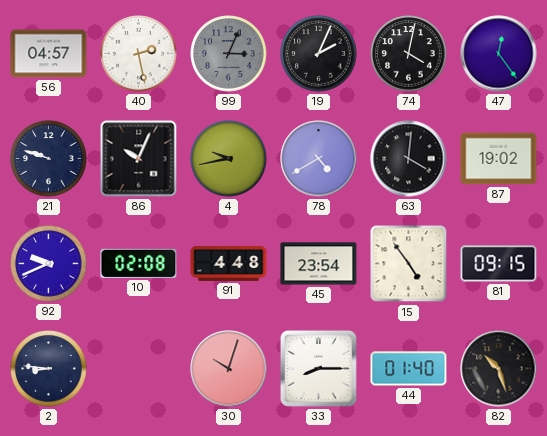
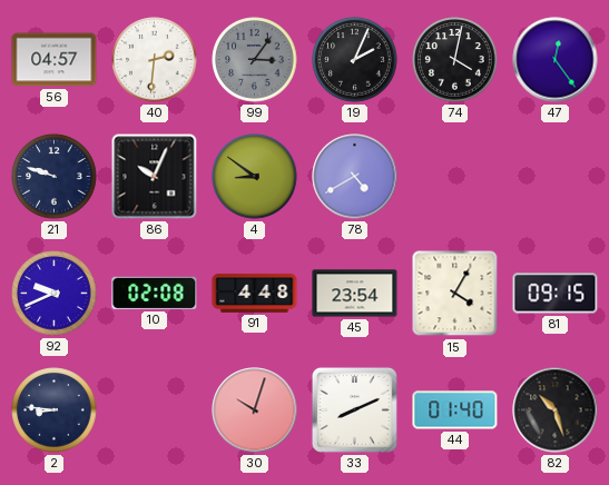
40: 2:28 -> 2:31
99: 3:04 -> 3:06
4: 9:43 -> 8:51
63: 4:01 -> none
87: 19:02 -> none
15: 4:54 -> 4:05
33: 8:15 -> 8:11
